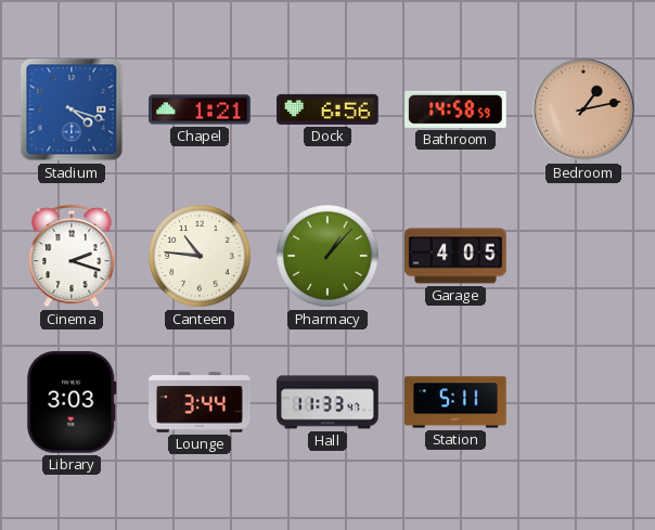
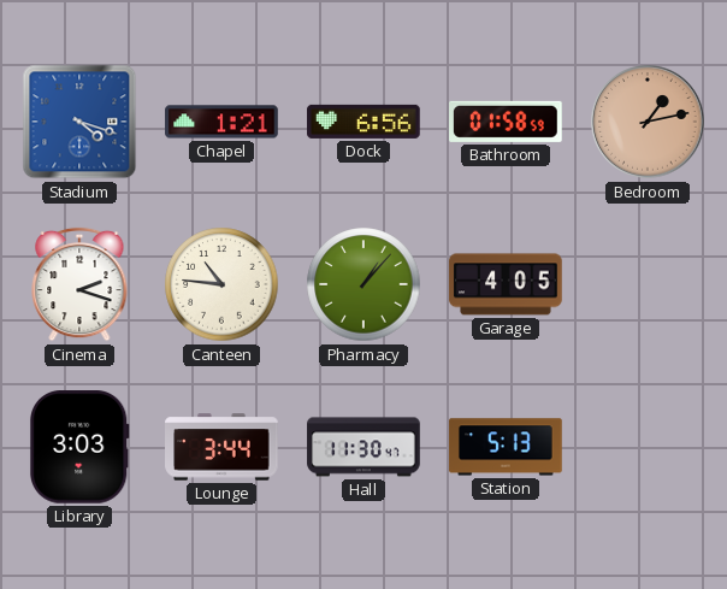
Bathroom: 14:58 -> 01:58
Hall: 11:33 -> 11:30
Station: 5:11 -> 5:13
